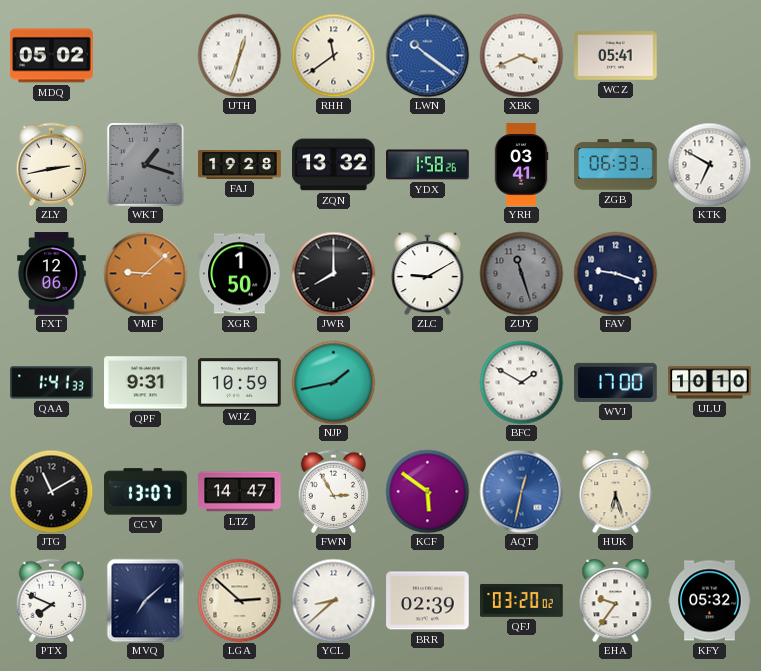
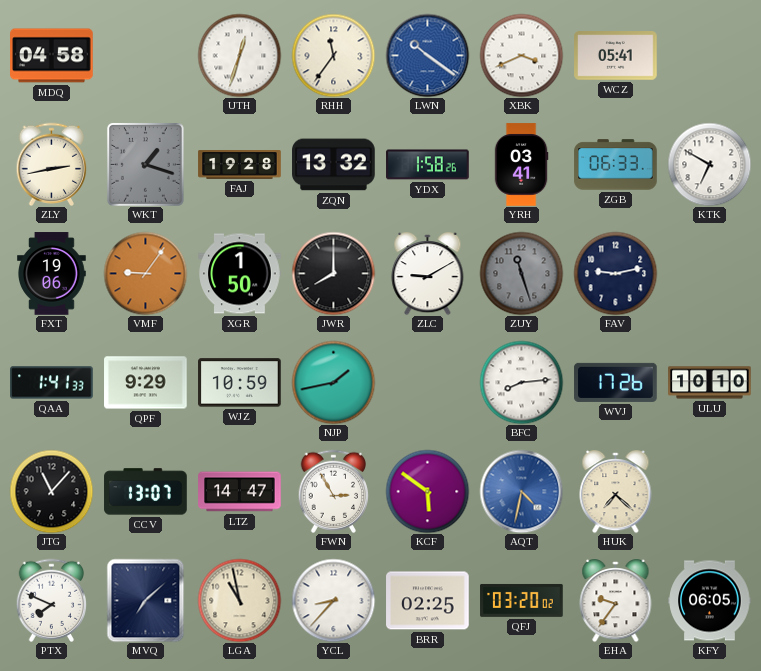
MDQ: 05:02 -> 04:58
RHH: 11:39 -> 11:36
FXT: 12:06 -> 19:06
VMF: 9:08 -> 9:06
FAV: 9:18 -> 9:13
QPF: 9:31 -> 9:29
BFC: 1:50 -> 8:14
WVJ: 17:00 -> 17:26
JTG: 11:10 -> 11:07
AQT: 12:32 -> 4:32
HUK: 6:27 -> 7:22
LGA: 2:52 -> 10:58
YCL: 8:38 -> 8:37
BRR: 02:39 -> 02:25
KFY: 05:32 -> 06:05
